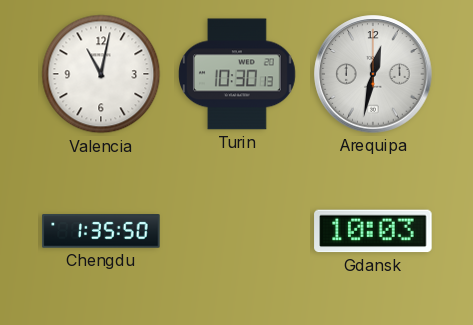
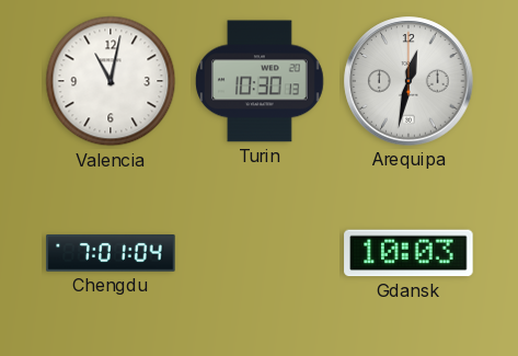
Chengdu: 1:35 -> 7:01
